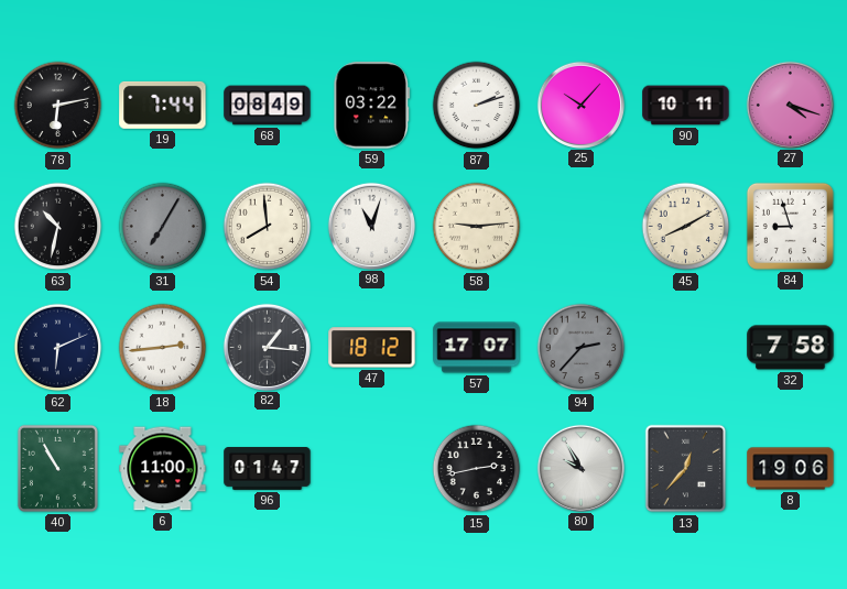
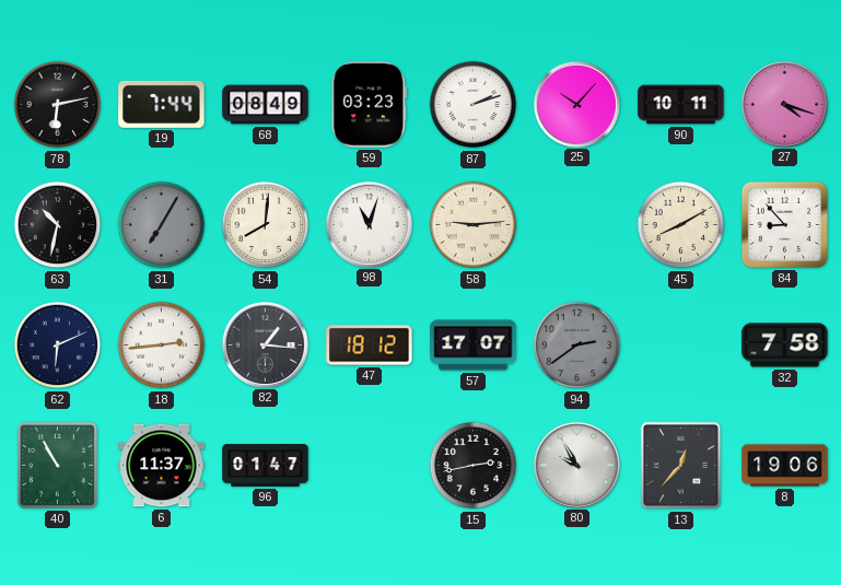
59: 03:22 -> 03:23
54: 7:59 -> 8:01
84: 8:57 -> 8:53
94: 2:37 -> 2:39
6: 11:00 -> 11:37
